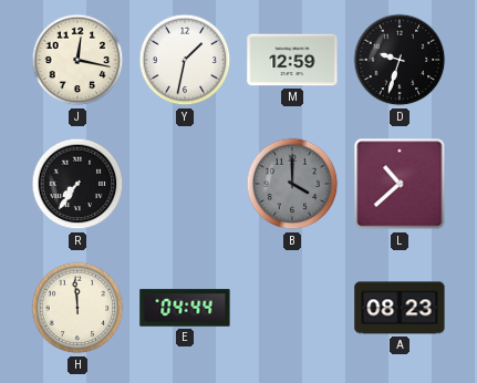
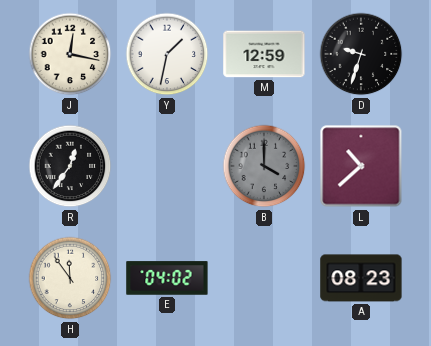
R: 7:36 -> 12:36
H: 11:59 -> 11:54
E: 04:44 -> 04:02
